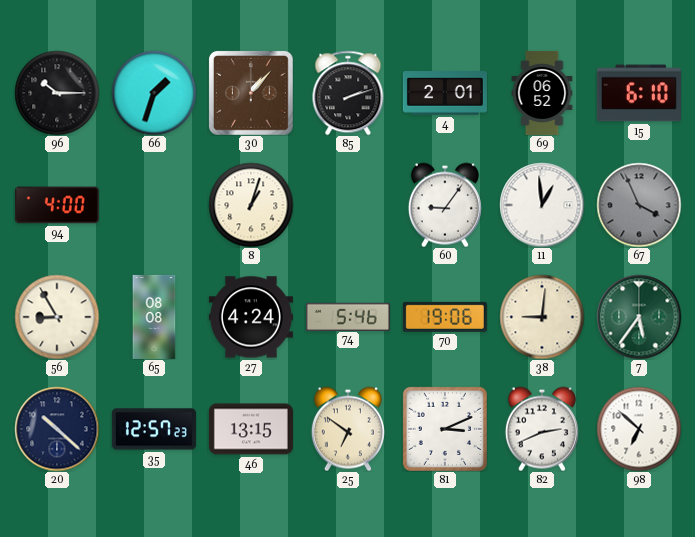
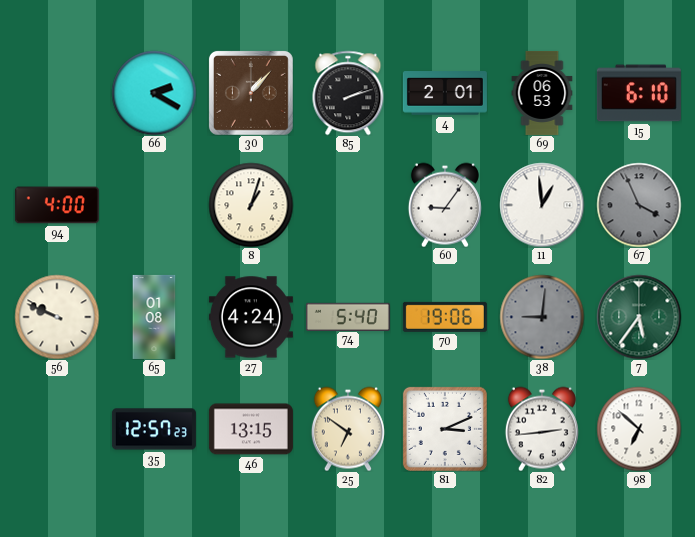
96: 10:15 -> none
66: 1:33 -> 2:20
69: 06:52 -> 06:53
56: 8:55 -> 9:49
65: 08:08 -> 01:08
74: 5:46 -> 5:40
38 dial: cream -> grey
20: 10:22 -> none
82: 2:41 -> 2:44
